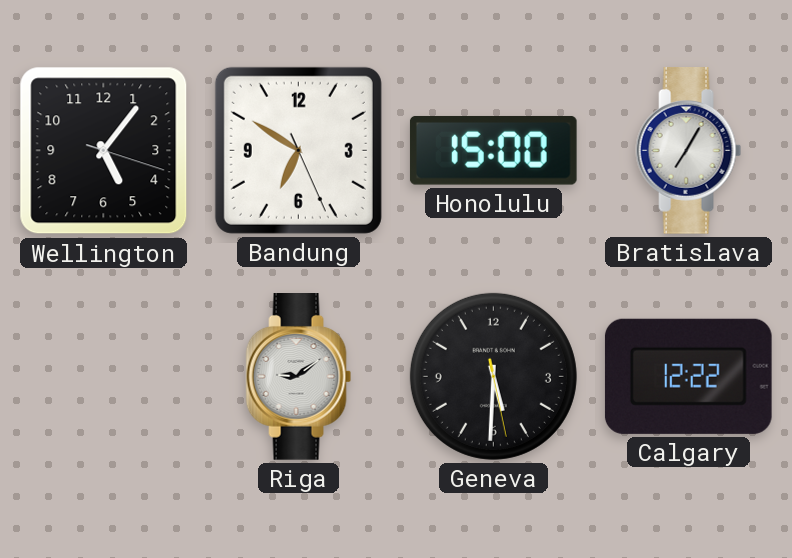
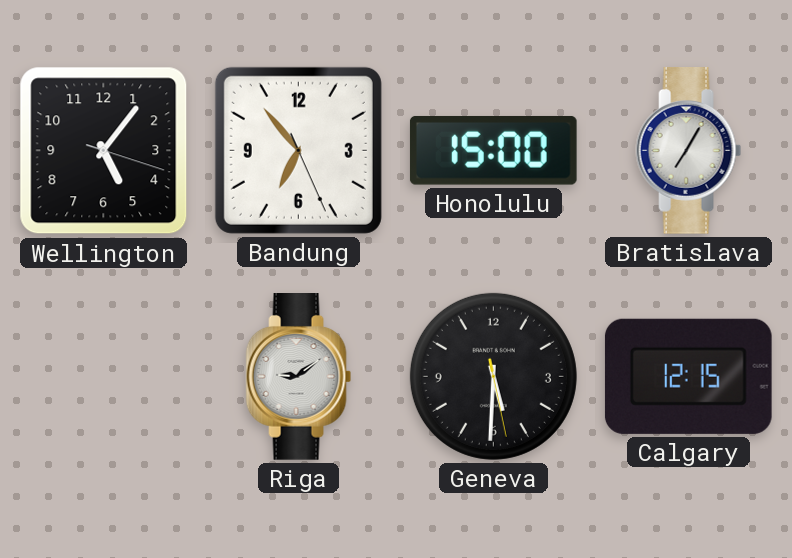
Bandung: 6:50 -> 6:53
Calgary: 12:22 -> 12:15
